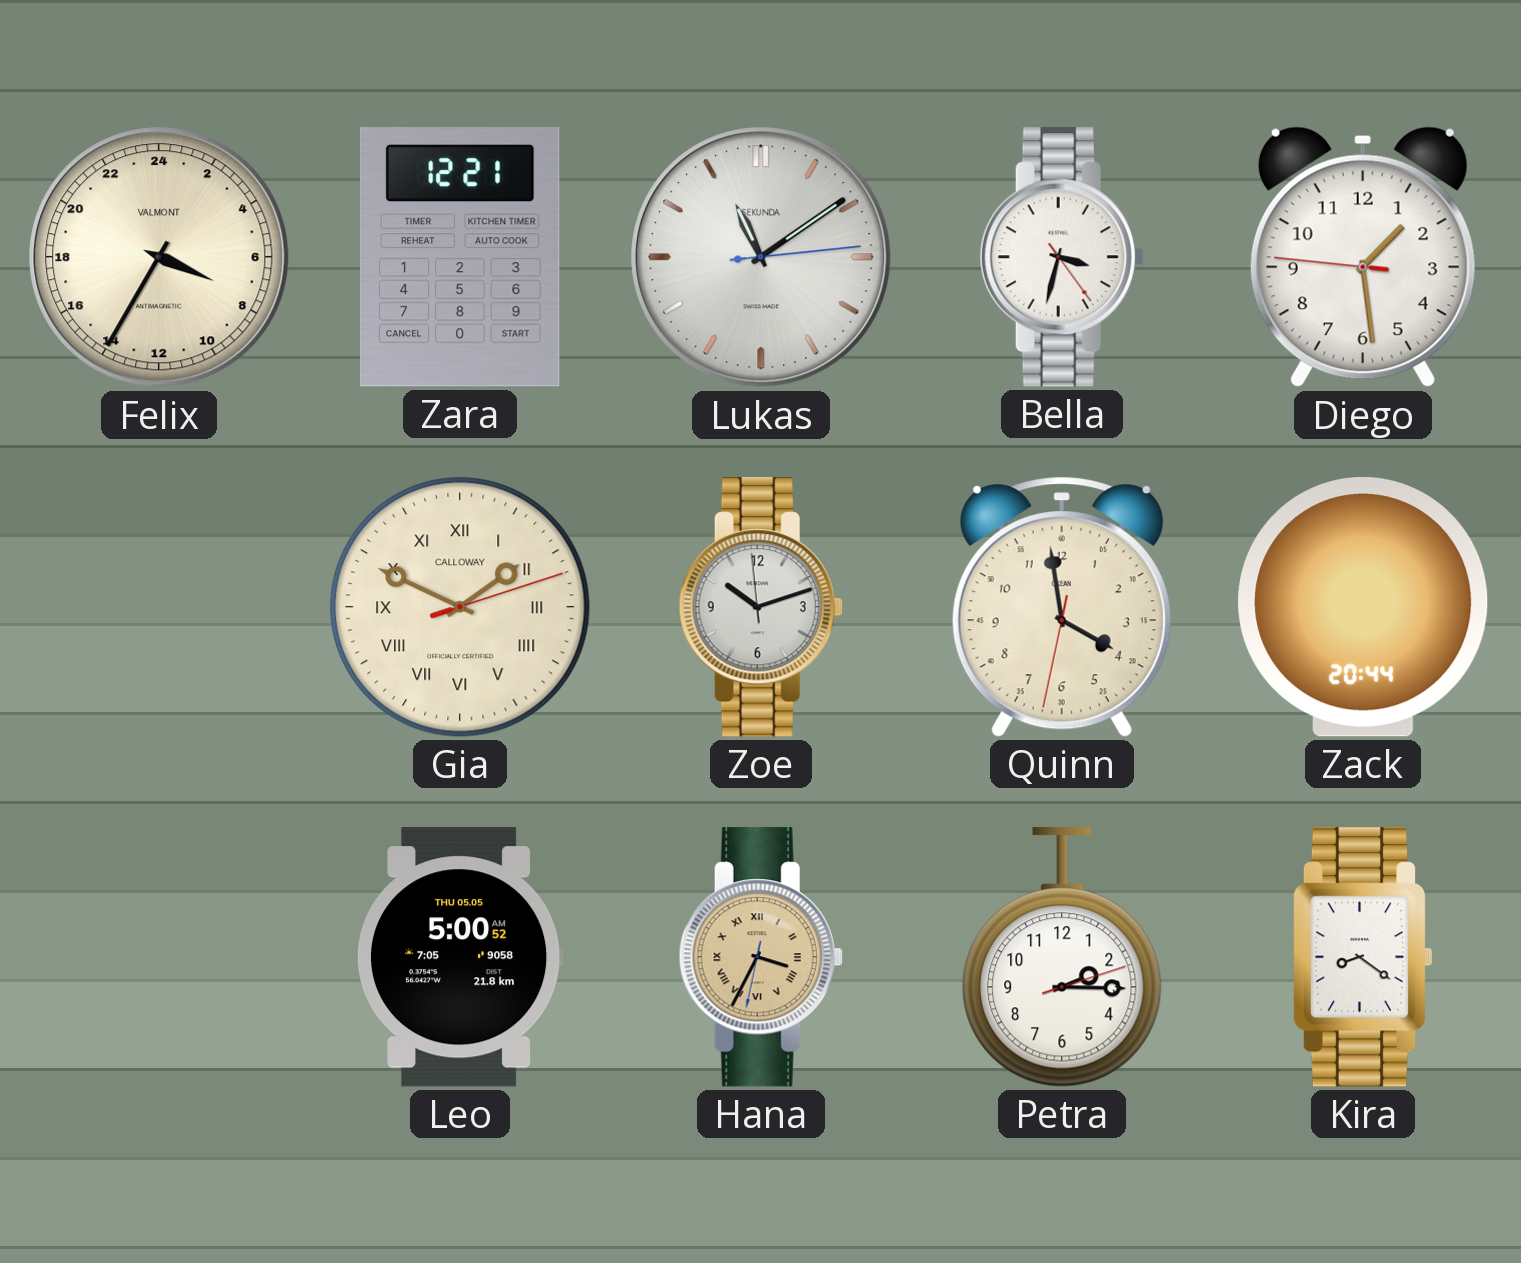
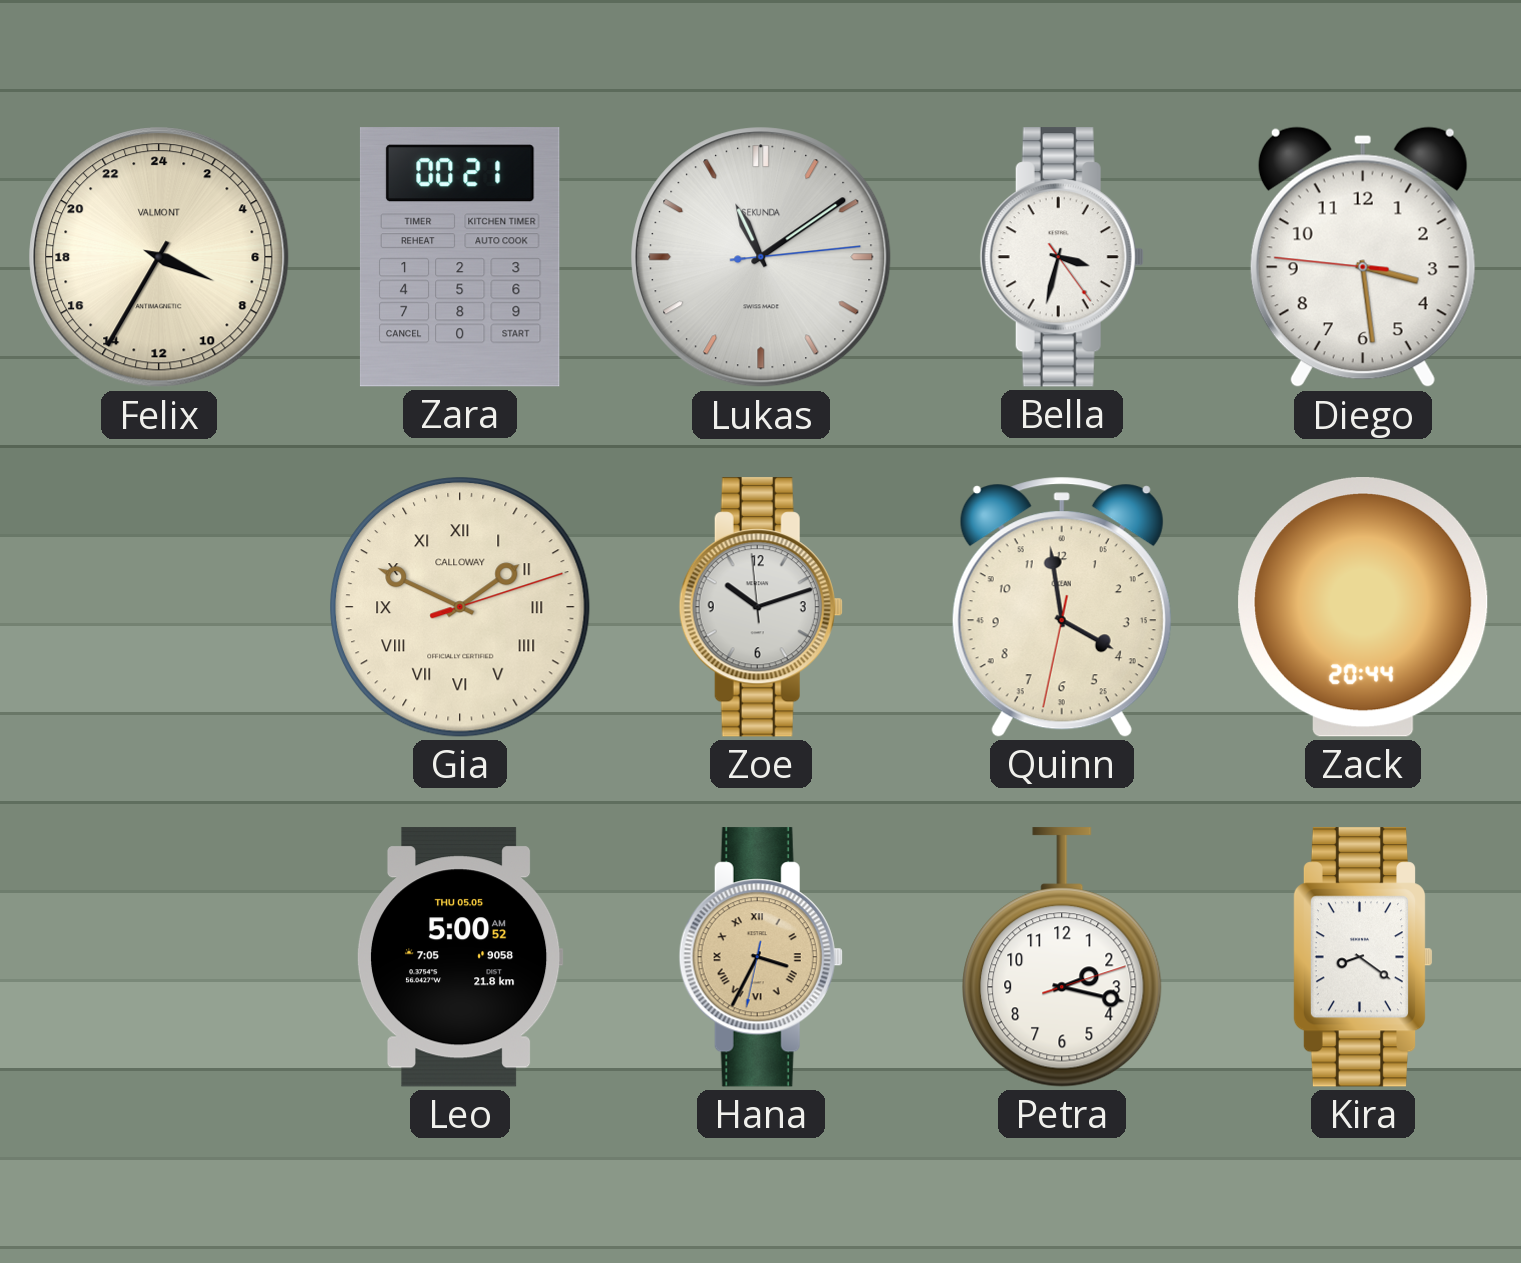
Zara: 12:21 -> 00:21
Diego: 1:28 -> 3:28
Petra: 2:15 -> 2:17
